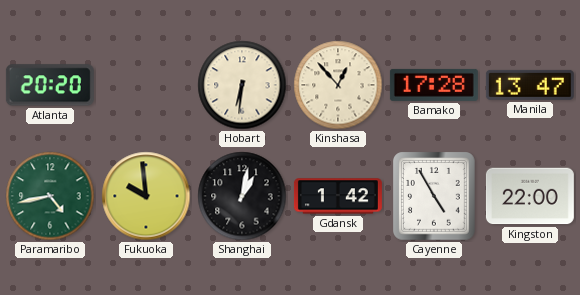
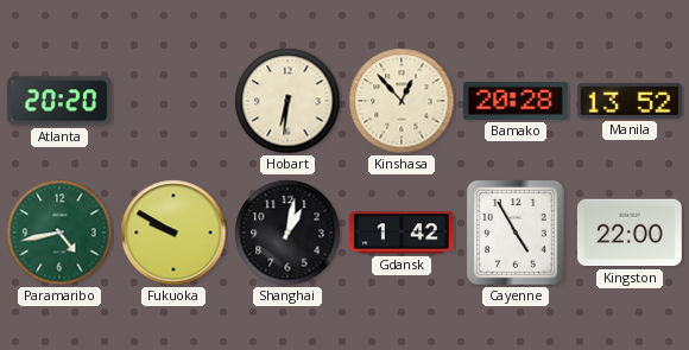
Bamako: 17:28 -> 20:28
Manila: 13:47 -> 13:52
Fukuoka: 9:59 -> 9:50
